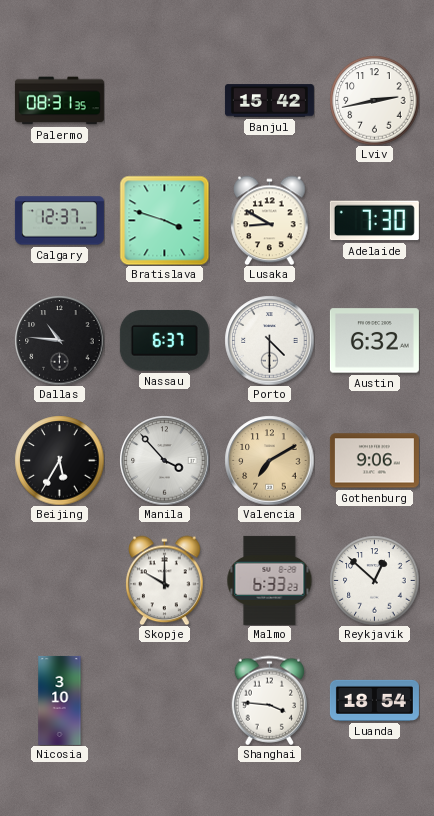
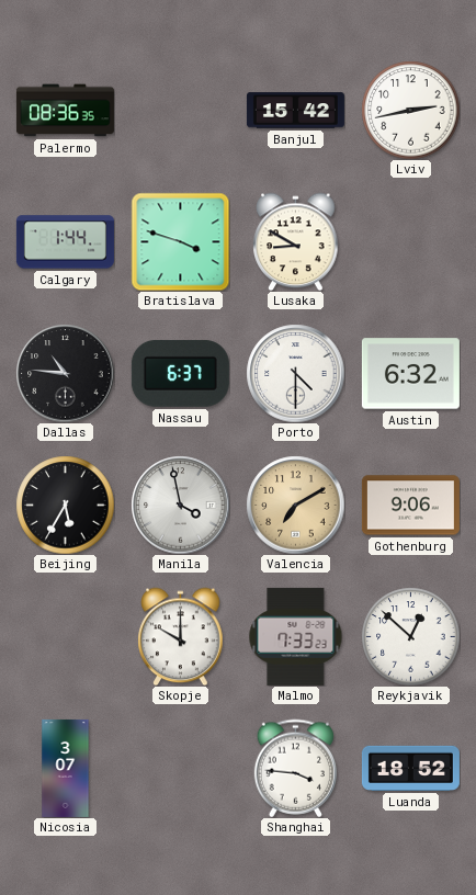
Palermo: 08:31 -> 08:36
Calgary: 12:37 -> 1:44
Adelaide: 7:30 -> none
Manila: 3:53 -> 3:58
Malmo: 6:33 -> 7:33
Nicosia: 3:10 -> 3:07
Luanda: 18:54 -> 18:52
